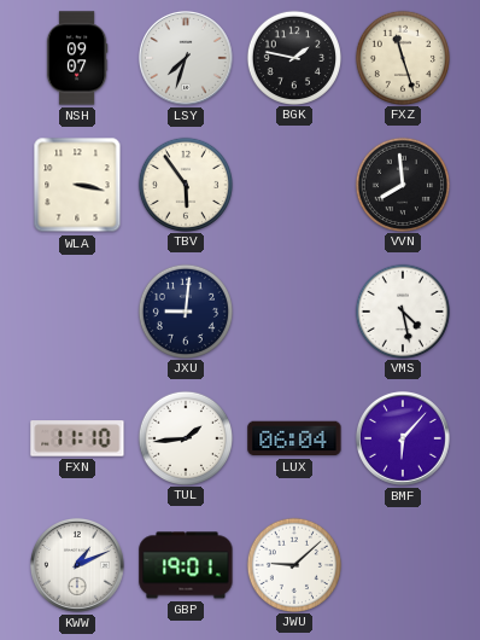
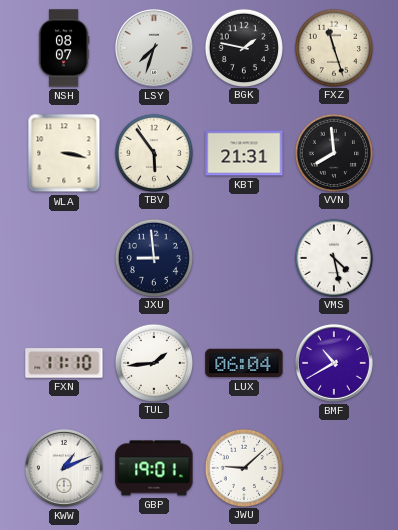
NSH: 09:07 -> 08:07
KBT: none -> 21:31
JXU: 9:01 -> 8:59
BMF: 6:07 -> 10:40
